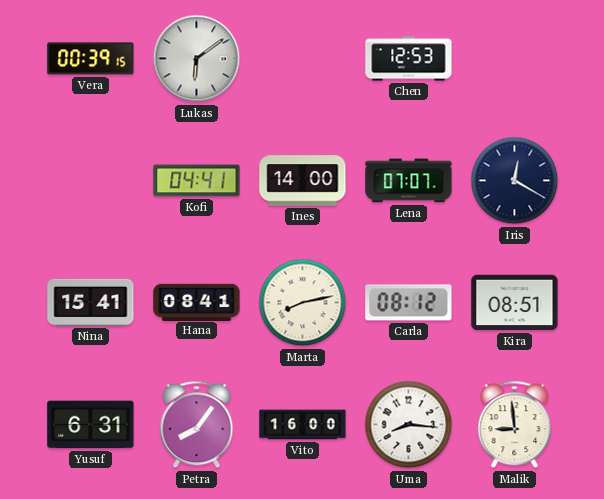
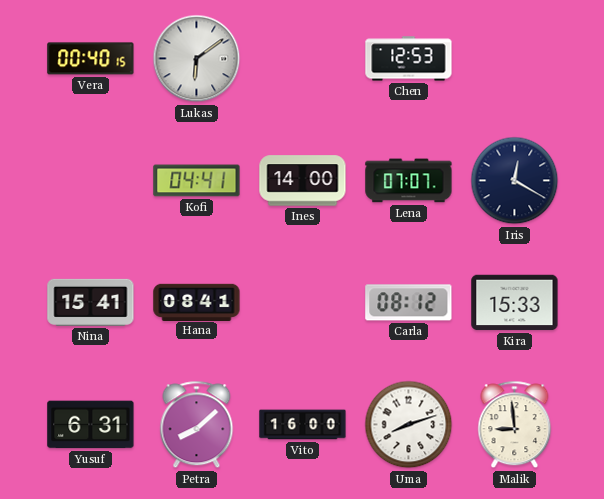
Vera: 00:39 -> 00:40
Marta: 8:13 -> none
Kira: 08:51 -> 15:33
Petra: 8:06 -> 8:08
Uma: 8:16 -> 8:12
